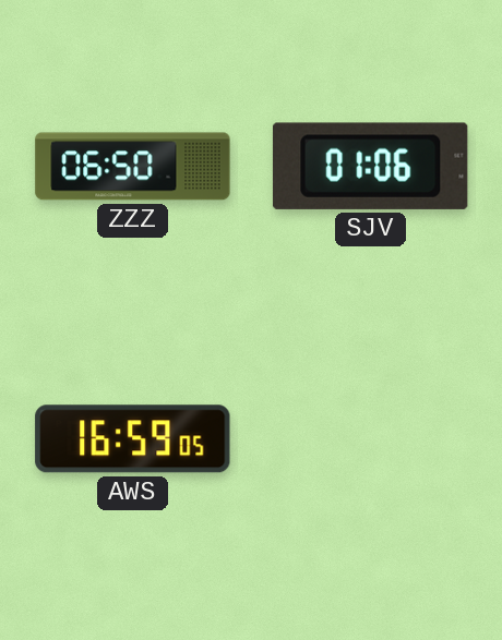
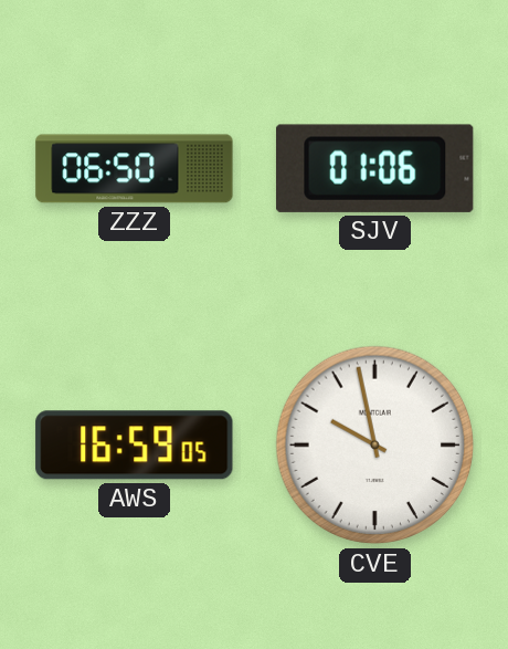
CVE: none -> 9:58
